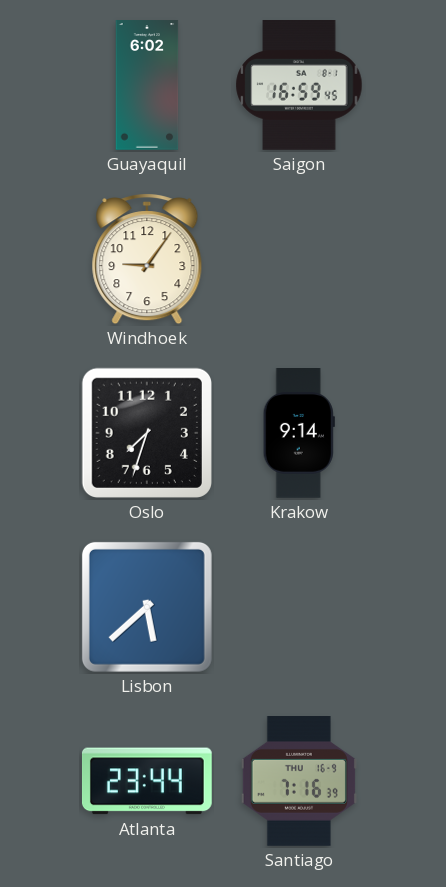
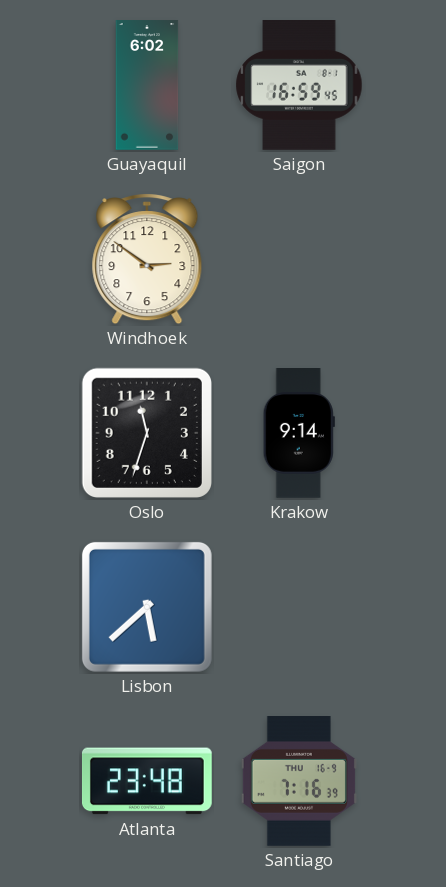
Windhoek: 9:06 -> 2:51
Oslo: 7:33 -> 11:33
Atlanta: 23:44 -> 23:48
